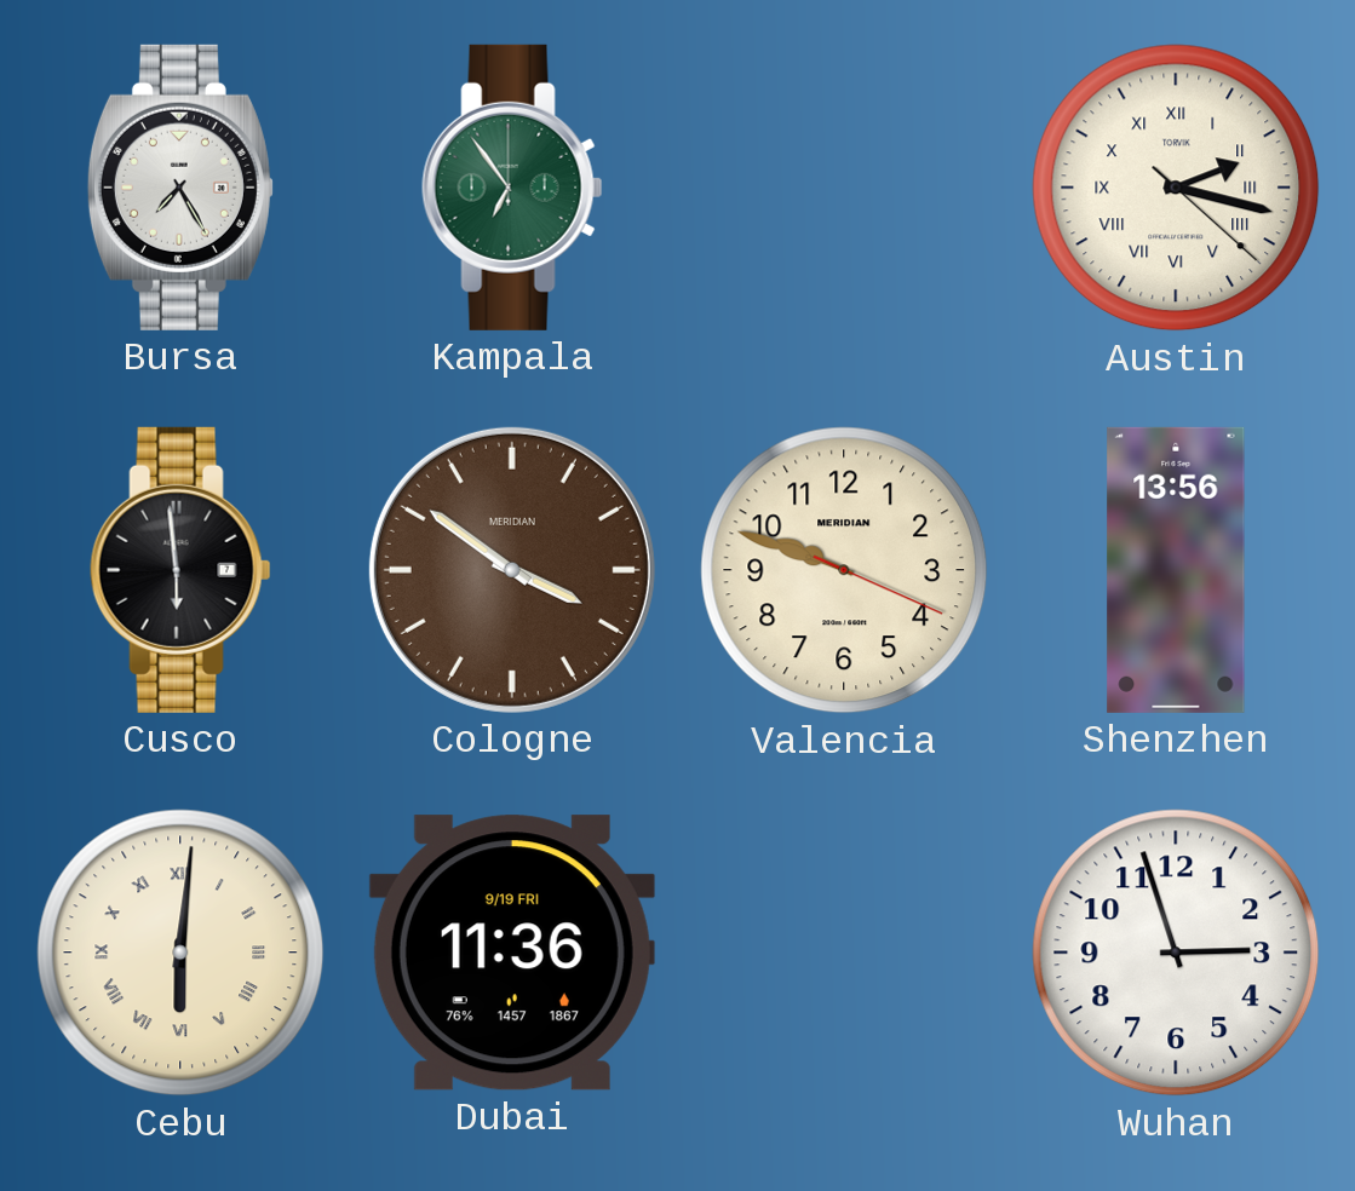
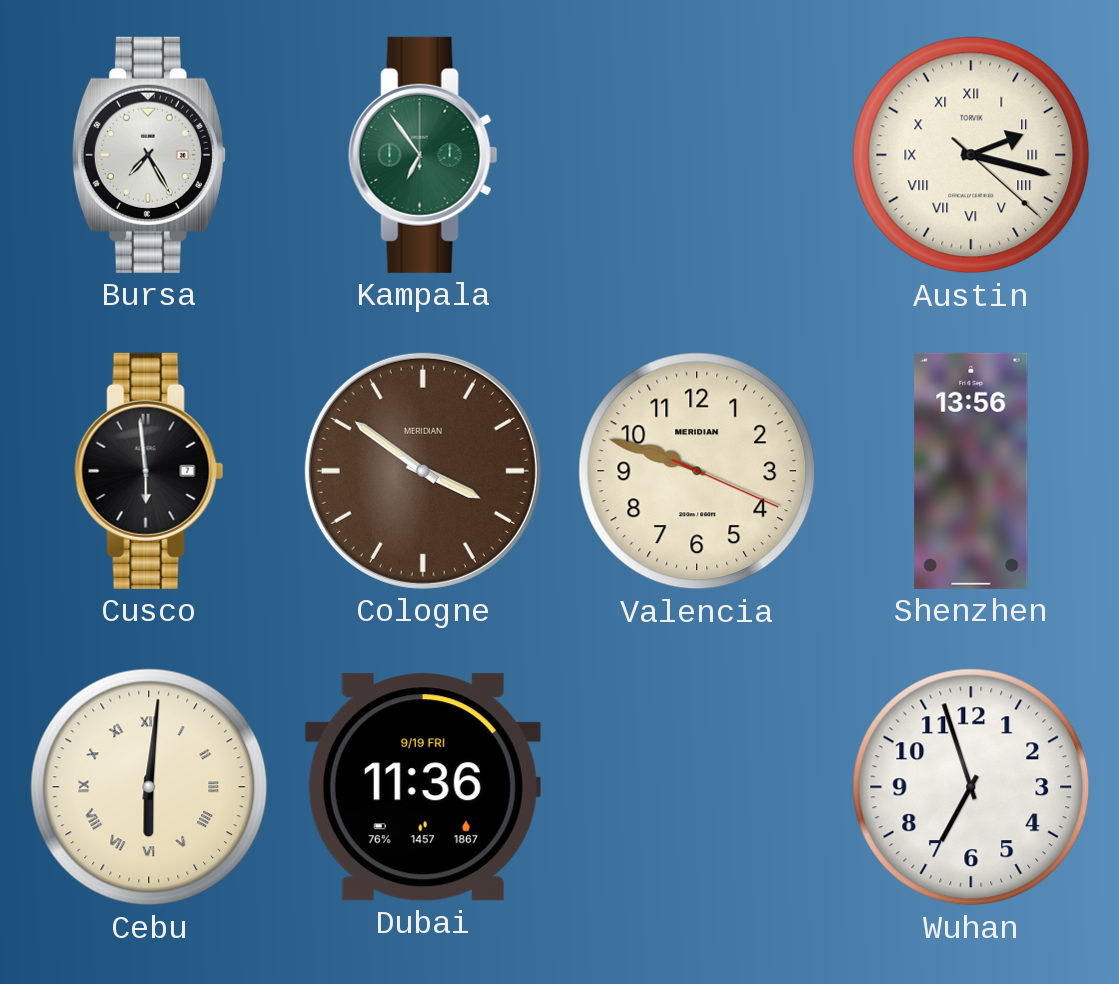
Wuhan: 2:57 -> 6:57
